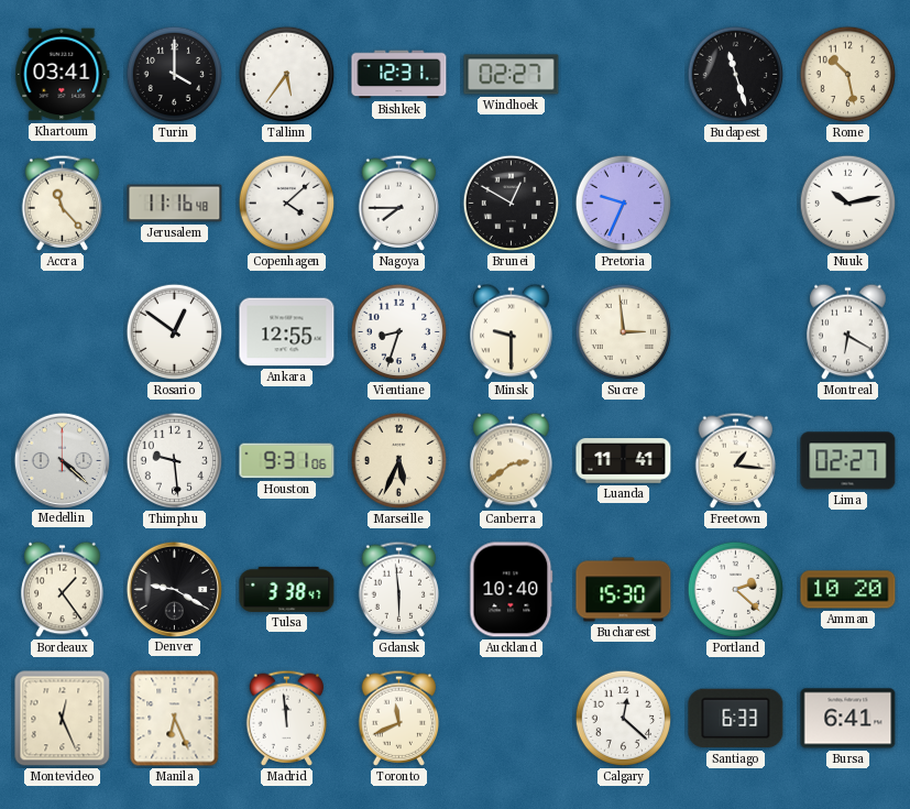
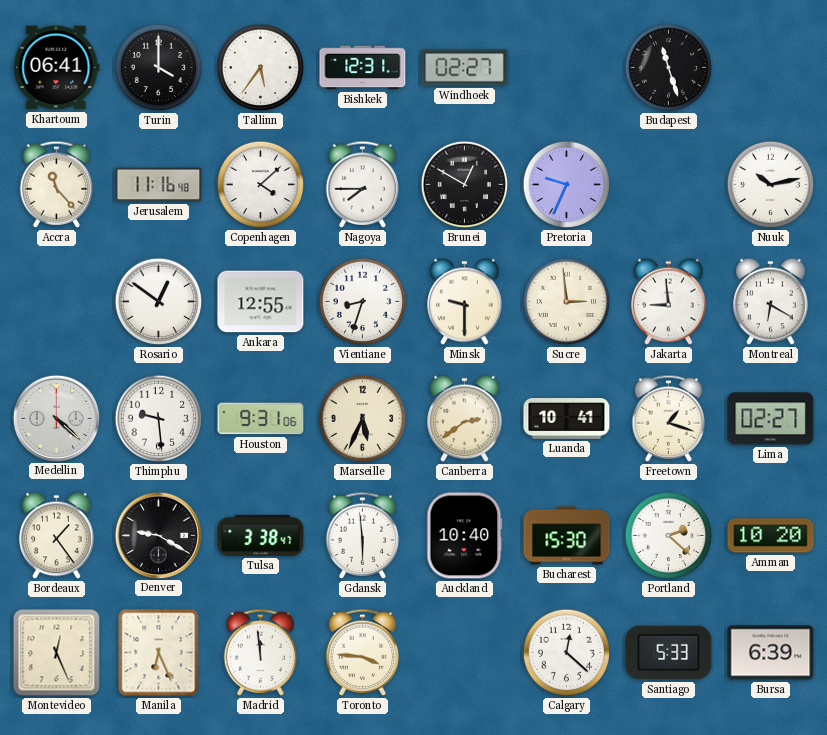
Khartoum: 03:41 -> 06:41
Rome: 10:28 -> none
Jakarta: none -> 8:59
Luanda: 11:41 -> 10:41
Freetown: 1:16 -> 1:18
Toronto: 11:41 -> 3:46
Santiago: 6:33 -> 5:33
Bursa: 6:41 -> 6:39
